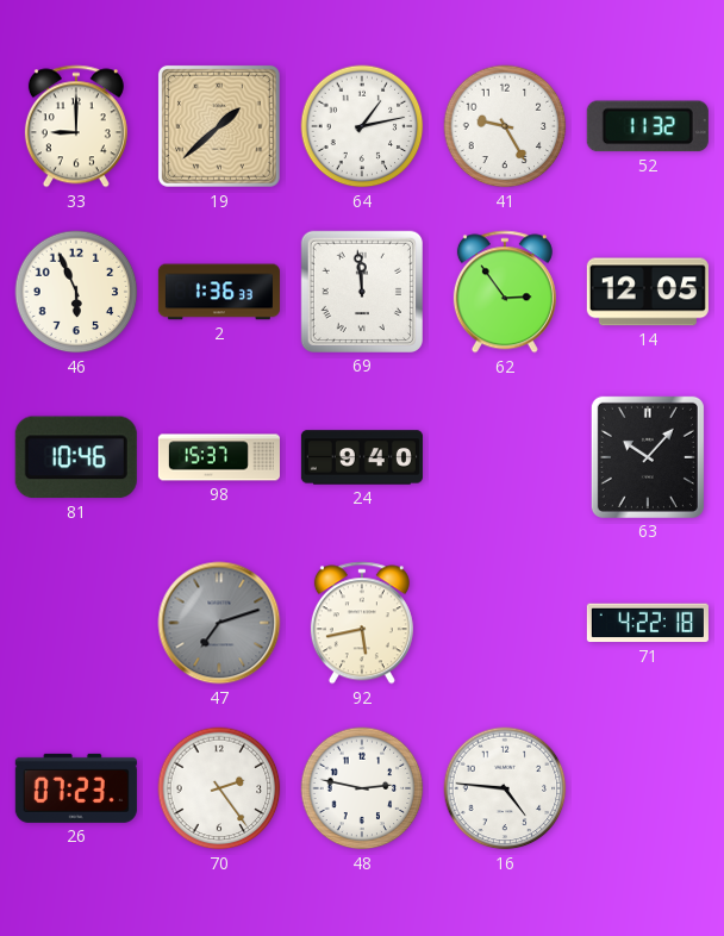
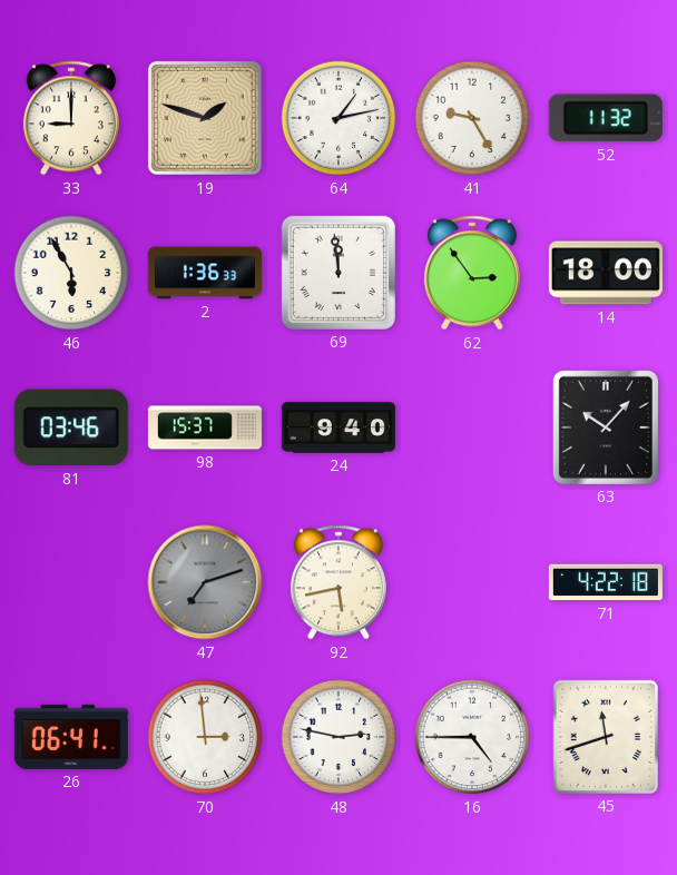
19: 1:38 -> 1:48
46: 5:56 -> 5:55
14: 12:05 -> 18:00
81: 10:46 -> 03:46
26: 07:23 -> 06:41
70: 2:24 -> 2:59
16: 4:46 -> 4:45
45: none -> 11:42
